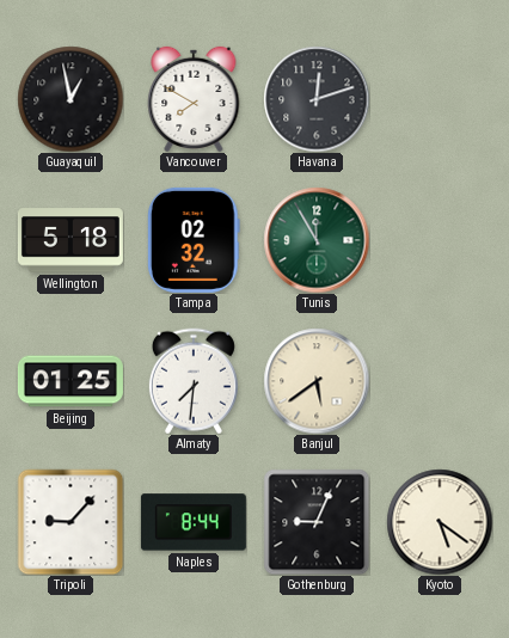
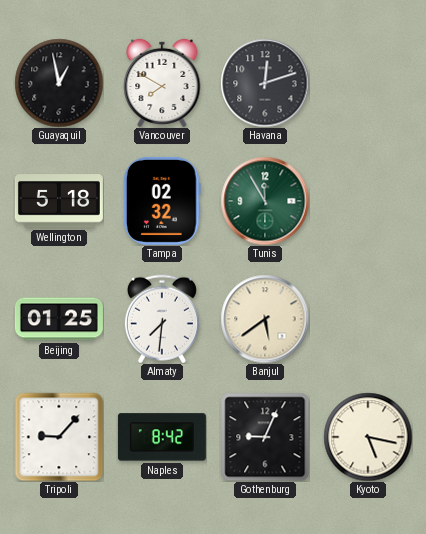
Naples: 8:44 -> 8:42
Kyoto: 5:21 -> 5:17
